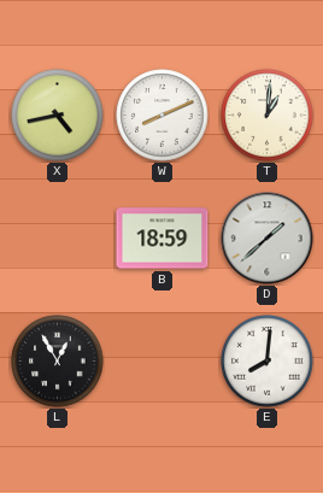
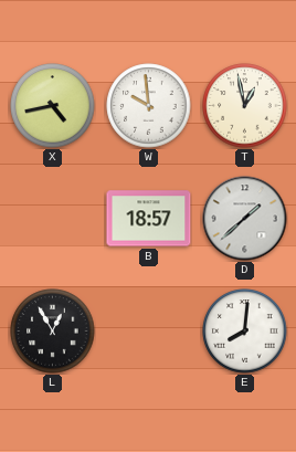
W: 8:11 -> 9:59
T: 1:01 -> 12:58
B: 18:59 -> 18:57
